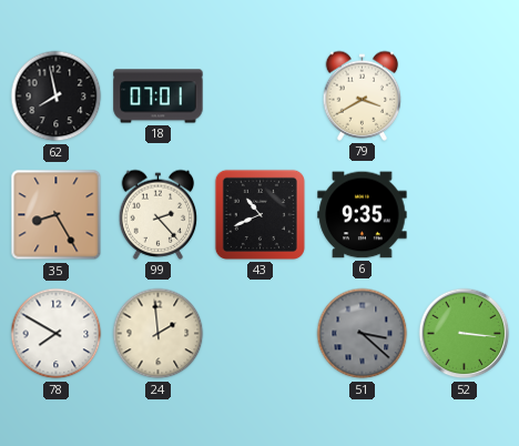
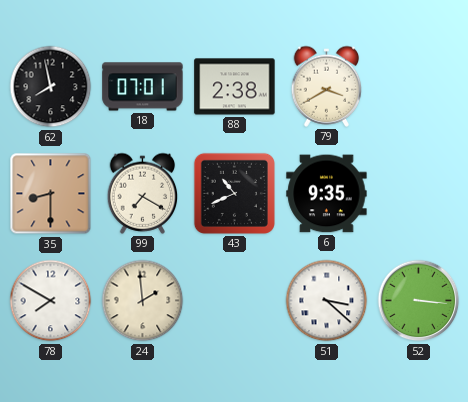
88: none -> 2:38
35: 8:25 -> 8:30
99: 2:23 -> 7:20
51 dial: grey -> white
